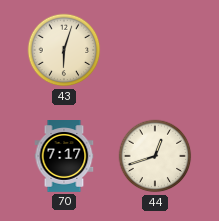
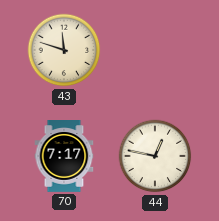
43: 6:03 -> 11:48
44: 12:42 -> 12:47
